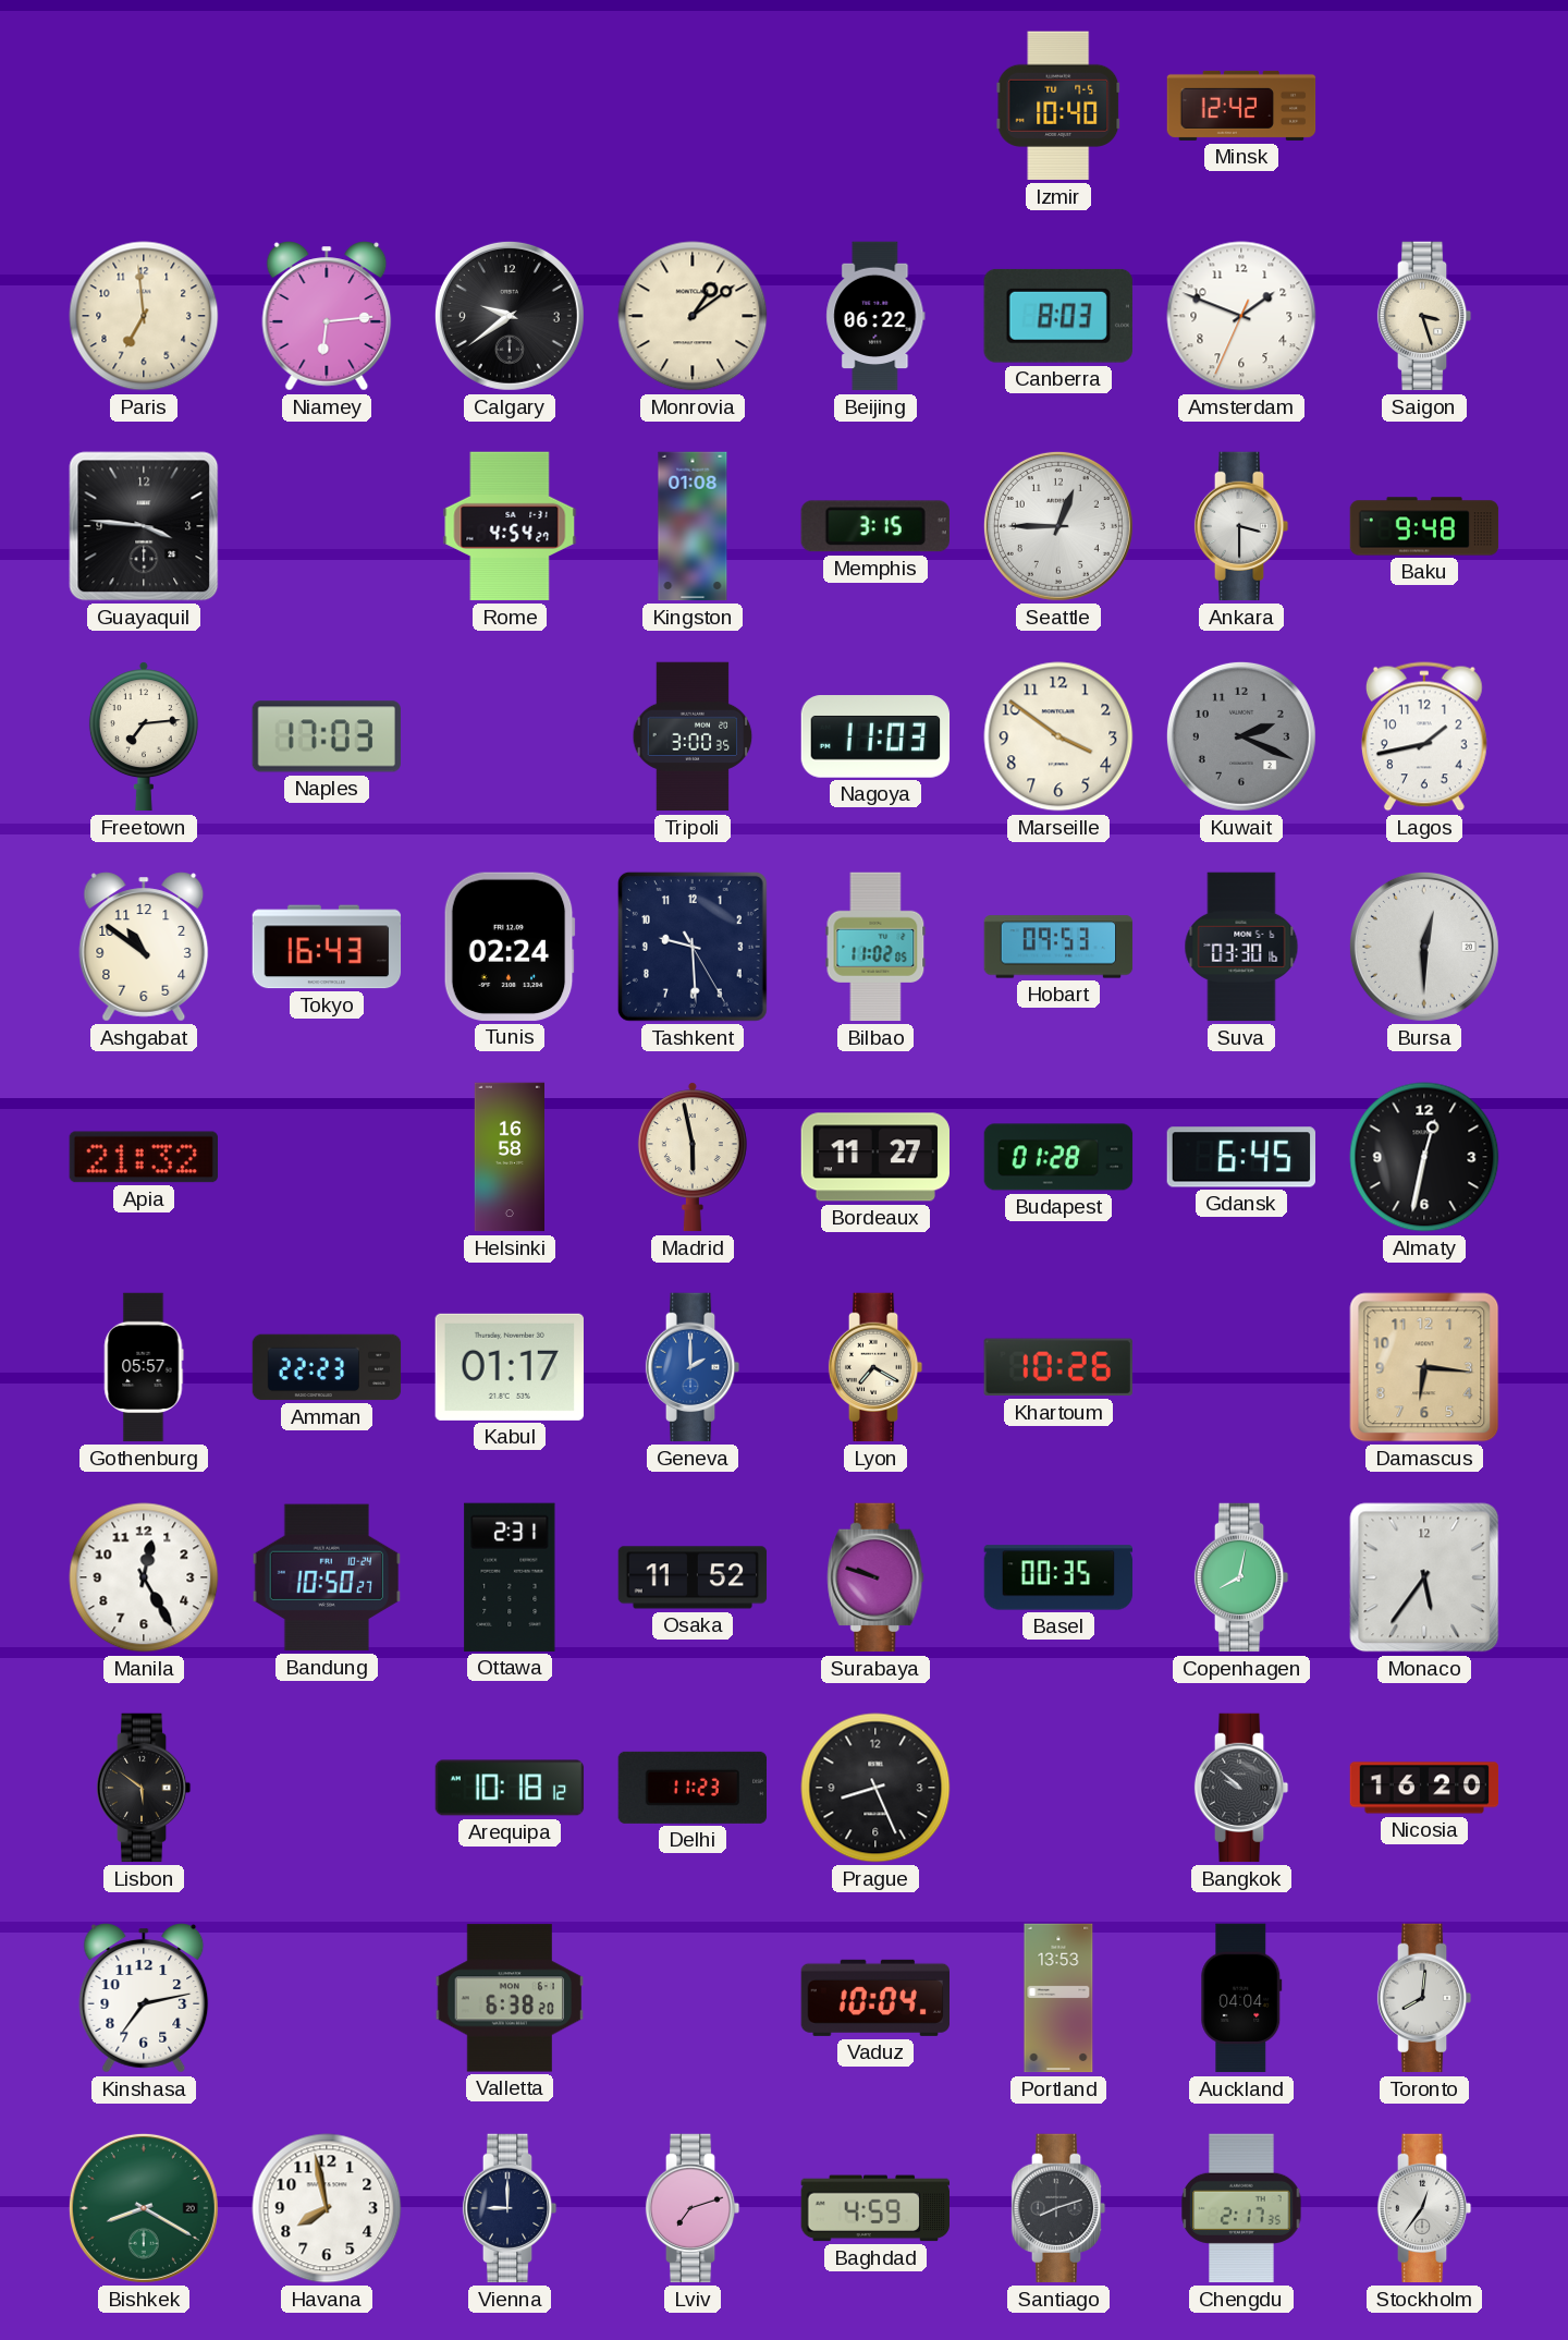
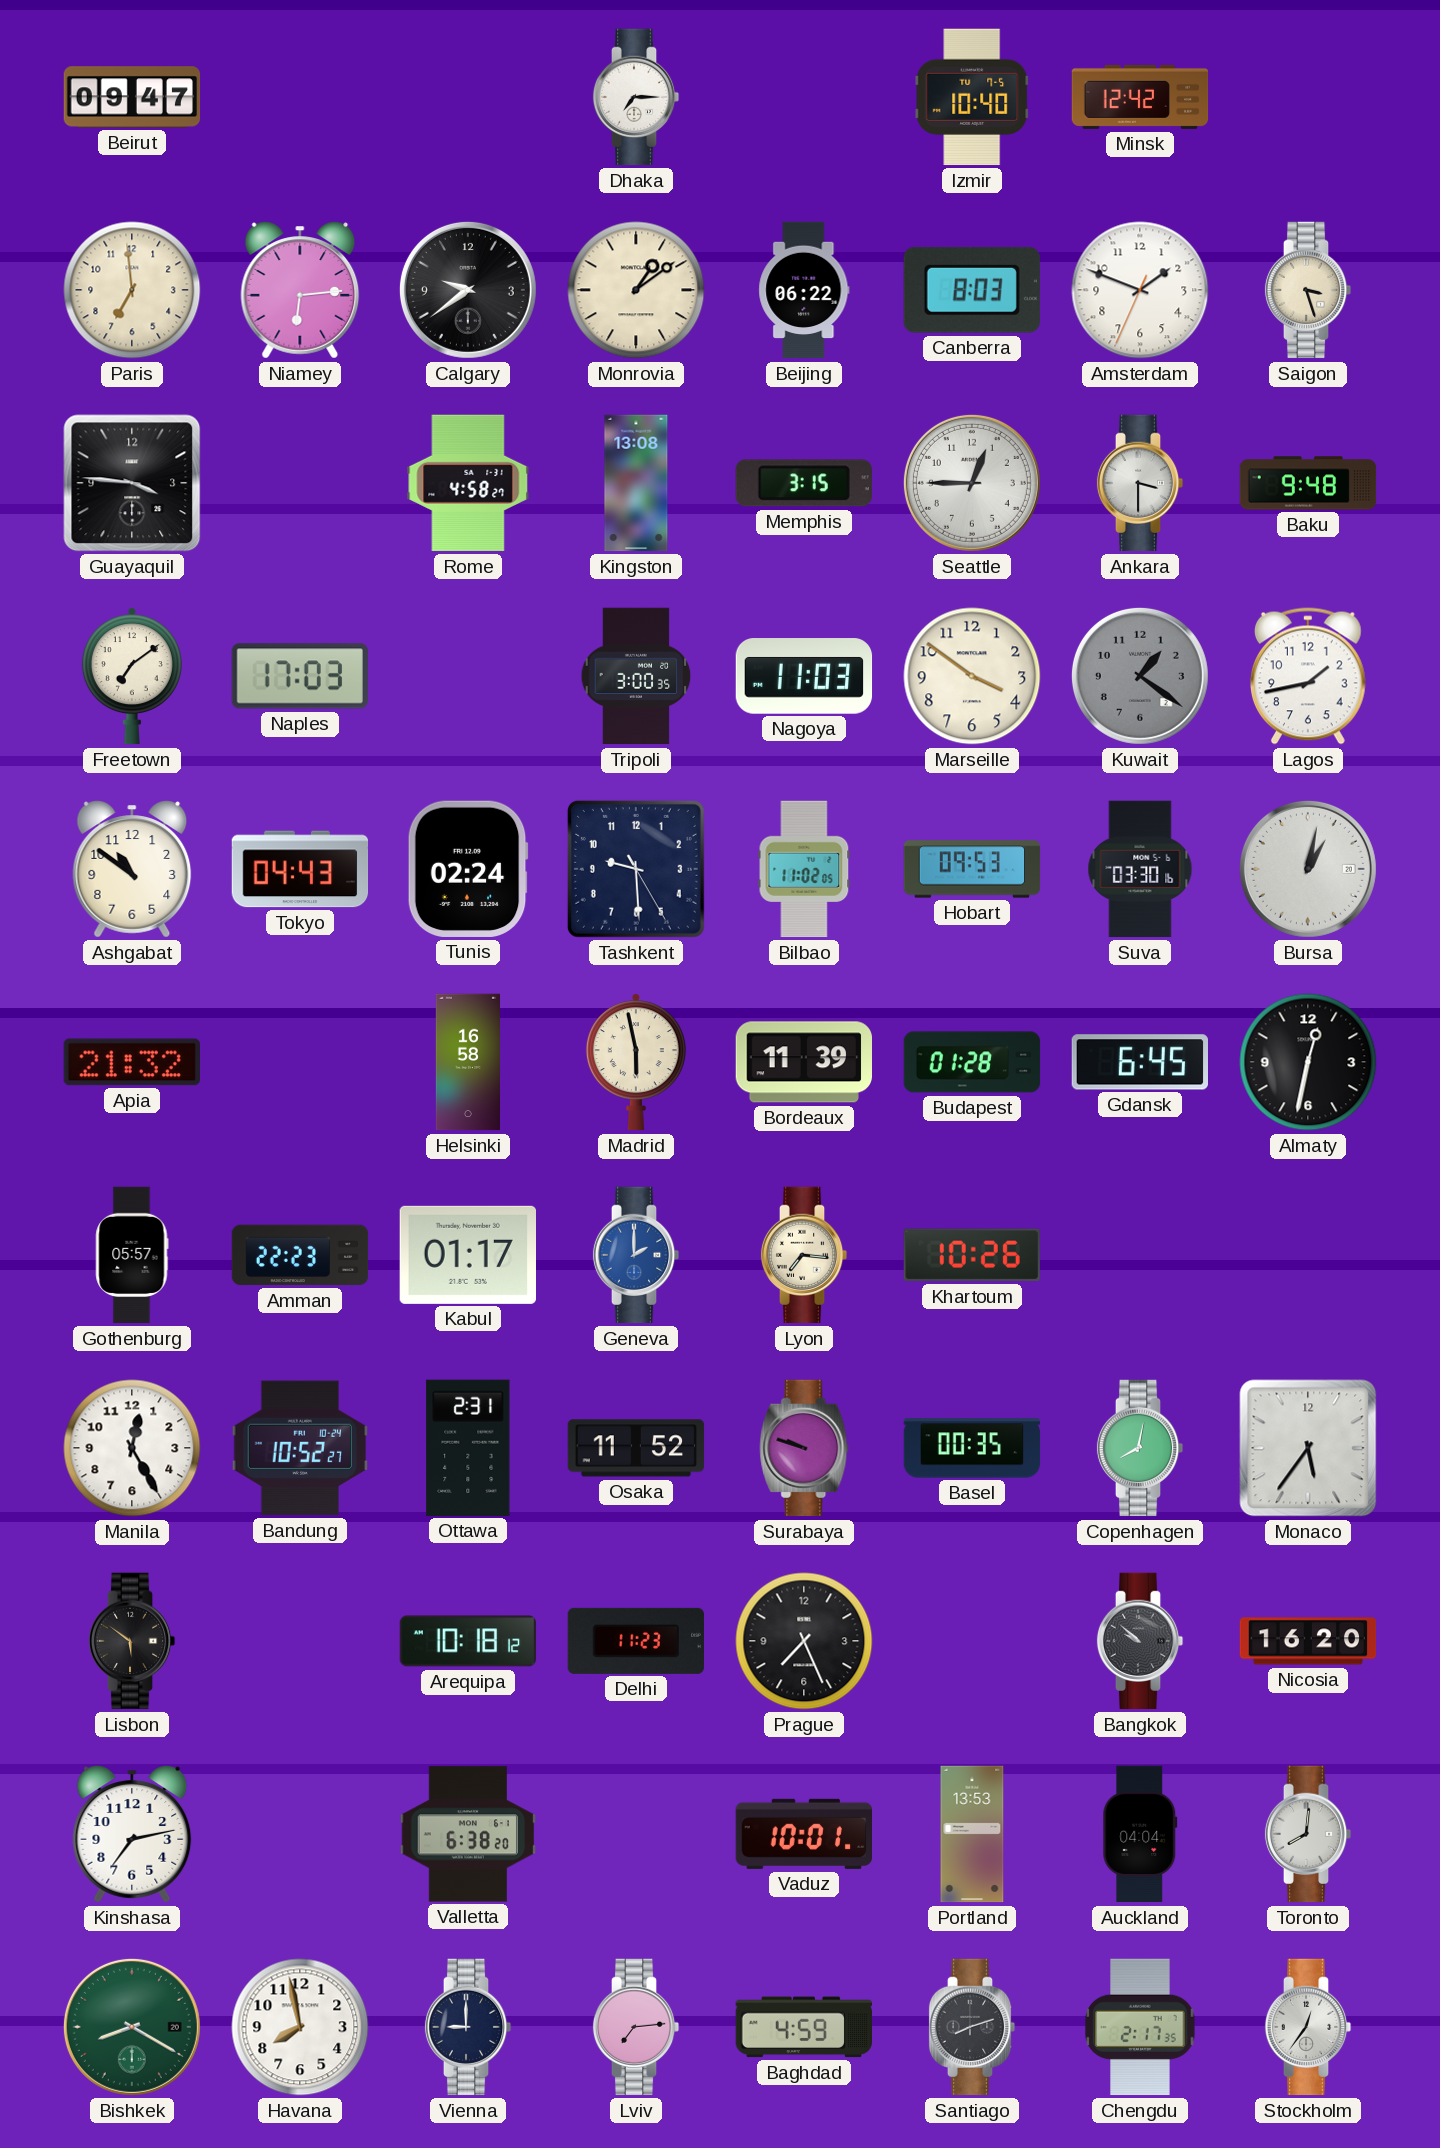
Beirut: none -> 09:47
Dhaka: none -> 7:15
Rome: 4:54 -> 4:58
Kingston: 01:08 -> 13:08
Freetown: 7:14 -> 7:09
Kuwait: 2:19 -> 1:21
Tokyo: 16:43 -> 04:43
Bursa: 12:30 -> 1:02
Bordeaux: 11:27 -> 11:39
Lyon: 7:20 -> 7:16
Damascus: 6:16 -> none
Bandung: 10:50 -> 10:52
Prague: 8:26 -> 7:26
Vaduz: 10:04 -> 10:01
Lviv: 7:12 -> 7:14
